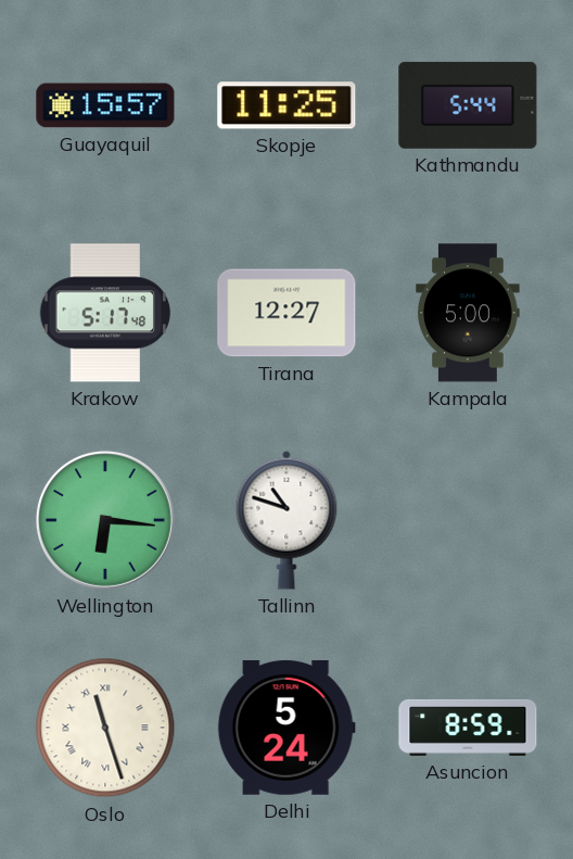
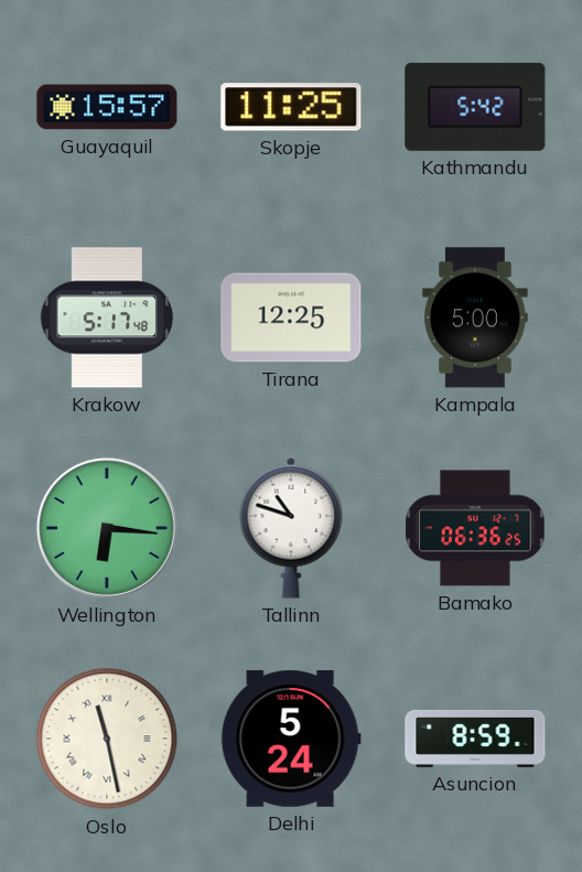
Kathmandu: 5:44 -> 5:42
Tirana: 12:27 -> 12:25
Bamako: none -> 06:36
Oslo: 11:27 -> 11:28
